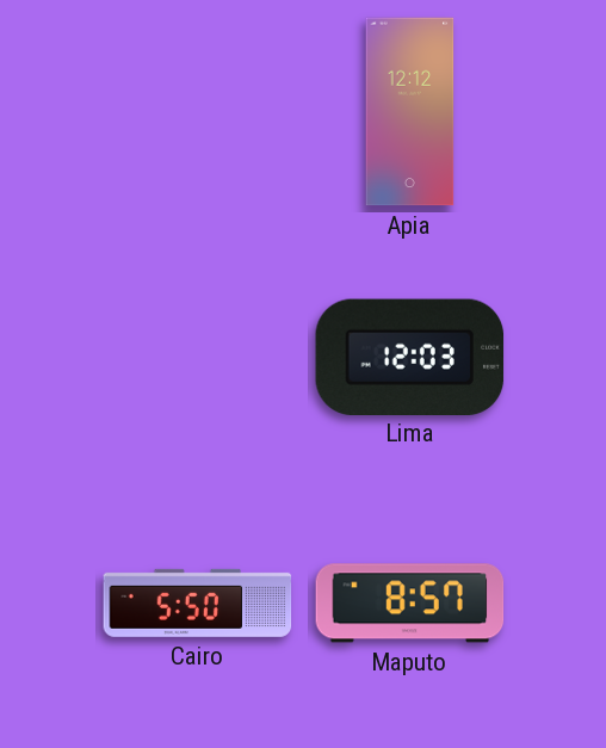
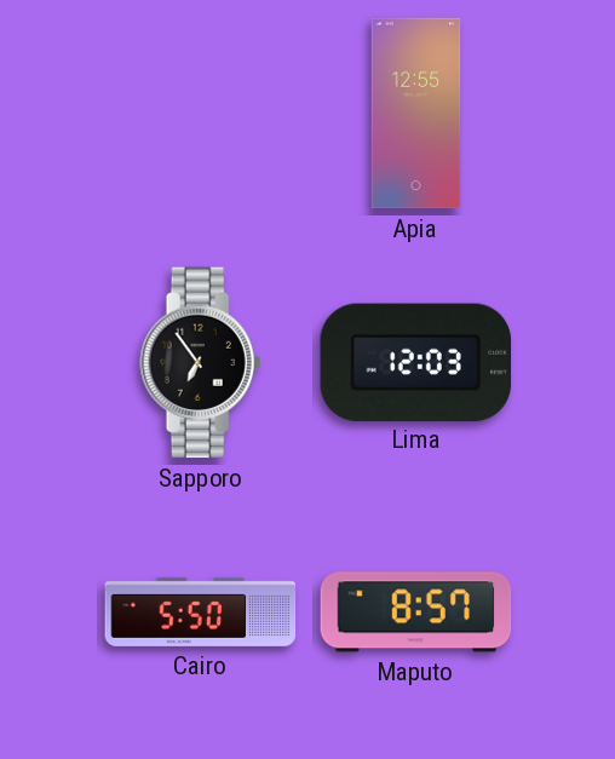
Apia: 12:12 -> 12:55
Sapporo: none -> 6:54
